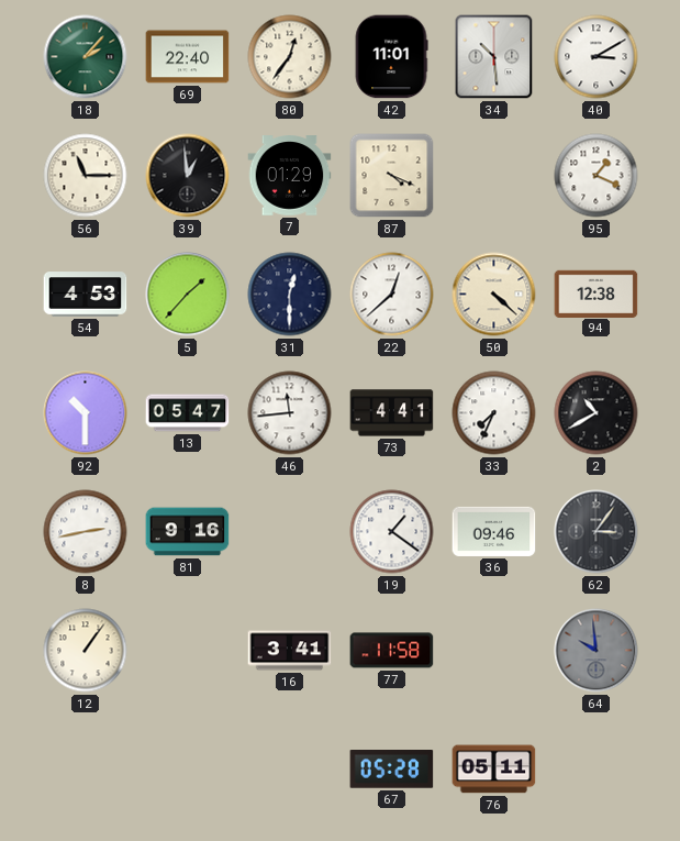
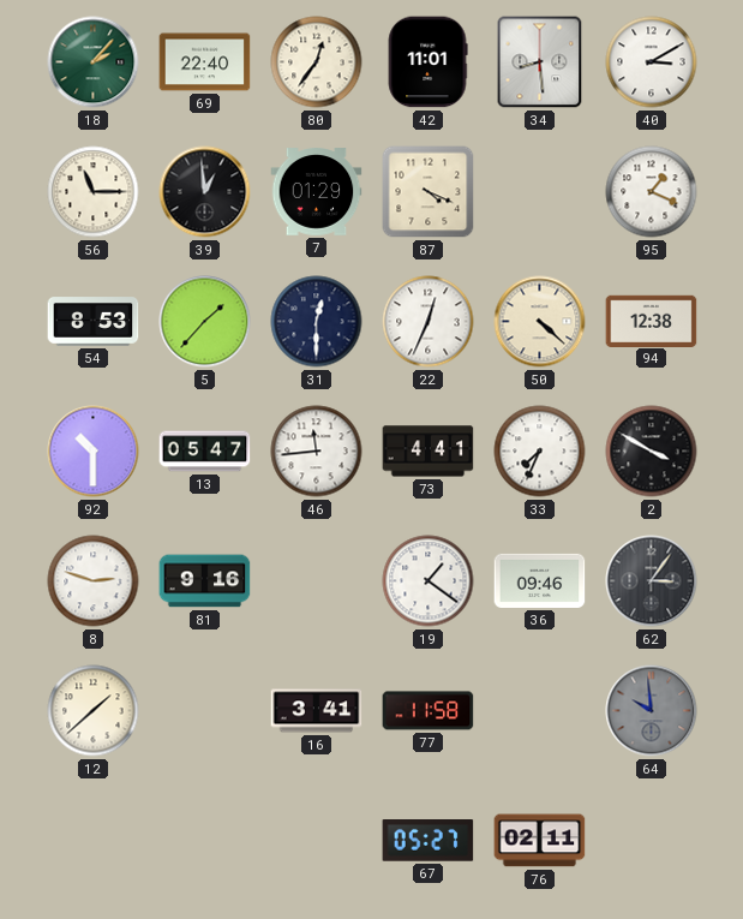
34: 10:29 -> 8:29
54: 4:53 -> 8:53
22: 12:38 -> 12:34
2: 10:40 -> 3:50
8: 2:43 -> 2:48
12: 1:06 -> 1:38
67: 05:28 -> 05:27
76: 05:11 -> 02:11
